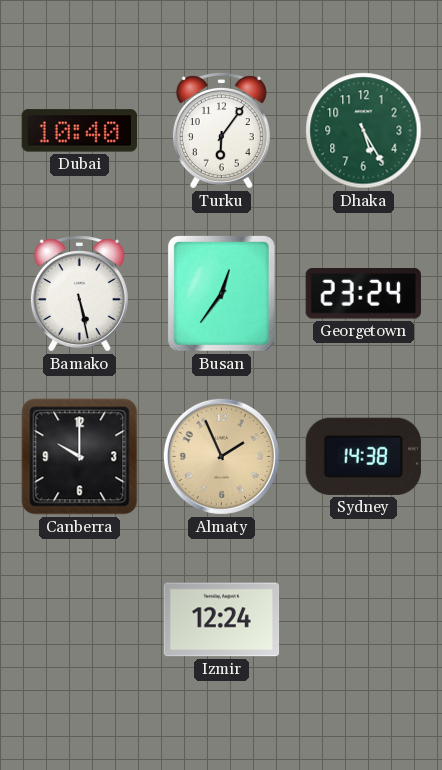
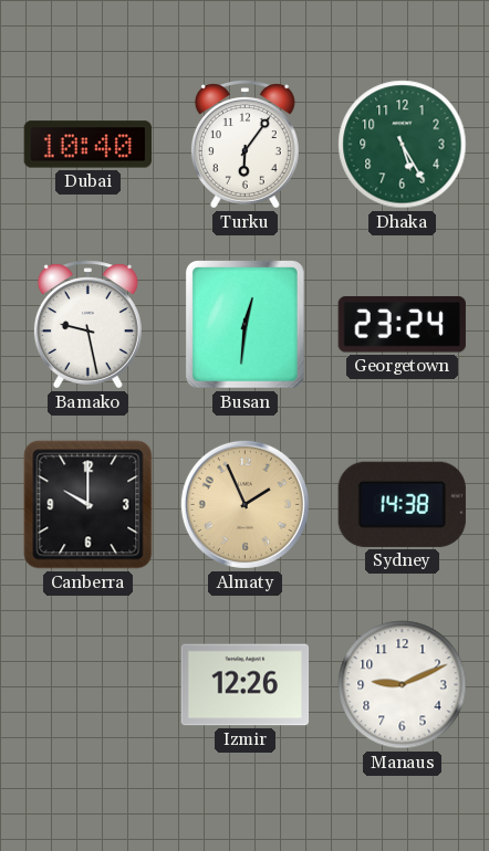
Bamako: 5:28 -> 9:28
Busan: 12:36 -> 12:31
Izmir: 12:24 -> 12:26
Manaus: none -> 9:11
